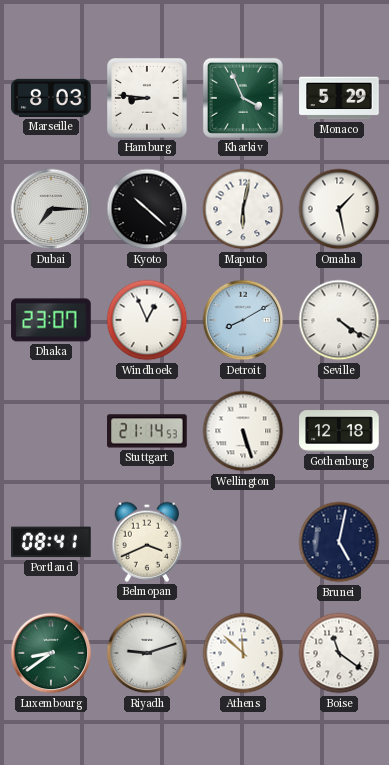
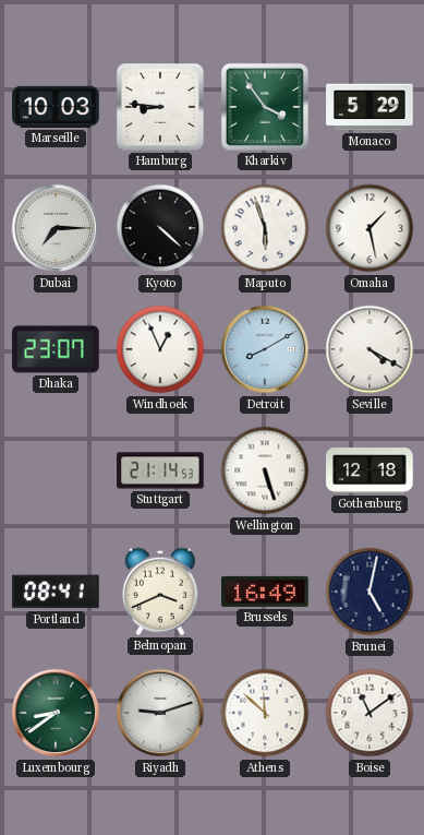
Marseille: 8:03 -> 10:03
Kharkiv: 3:56 -> 3:54
Kyoto: 10:22 -> 4:22
Maputo: 6:02 -> 5:57
Seville: 4:21 -> 4:20
Brussels: none -> 16:49
Boise: 11:21 -> 11:09
